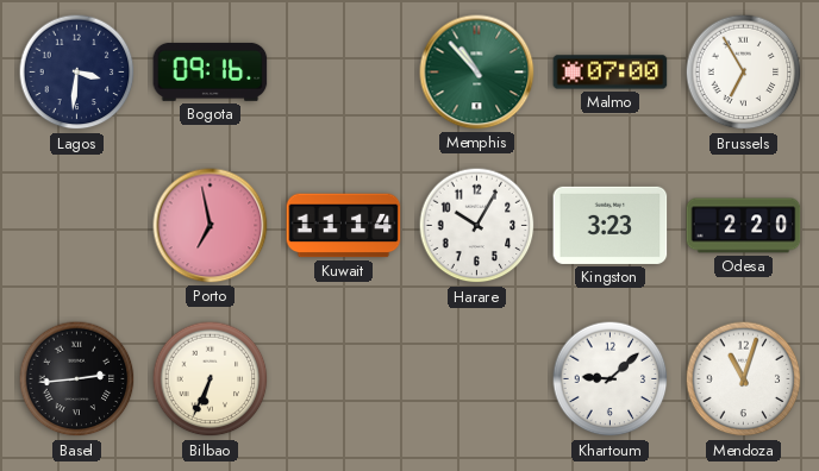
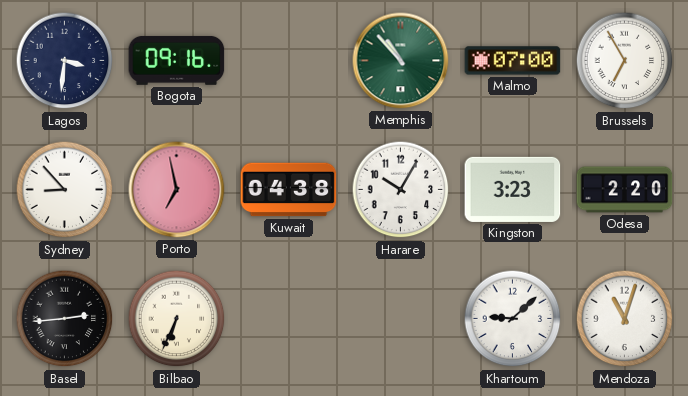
Sydney: none -> 8:53
Kuwait: 11:14 -> 04:38
